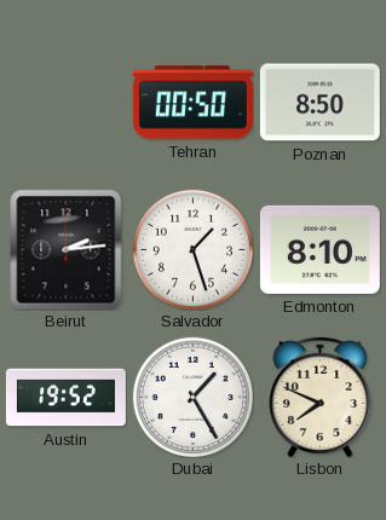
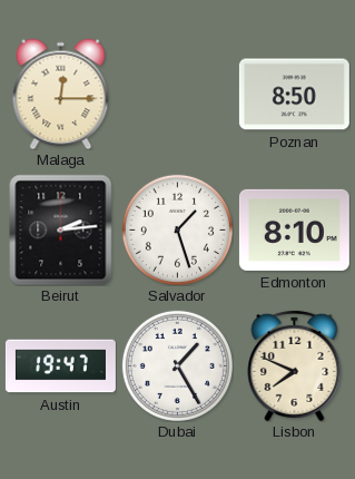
Malaga: none -> 12:15
Tehran: 00:50 -> none
Austin: 19:52 -> 19:47
